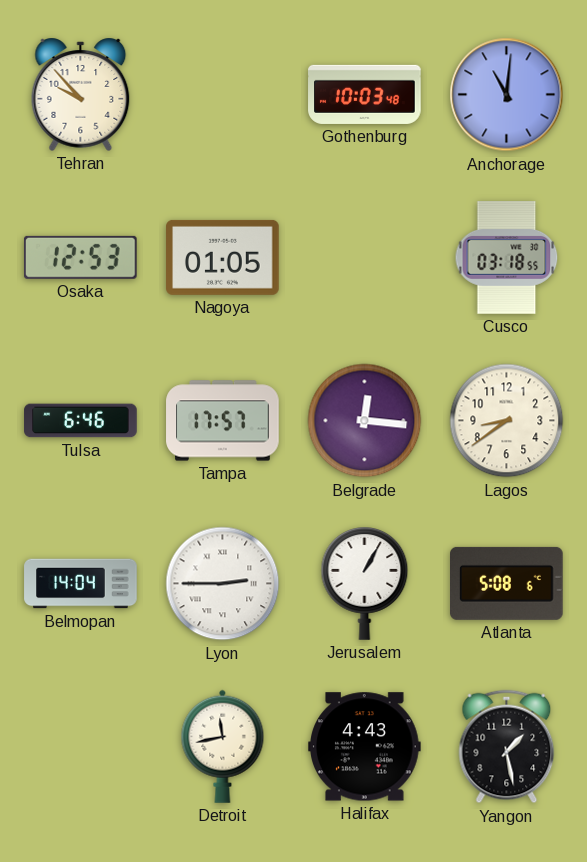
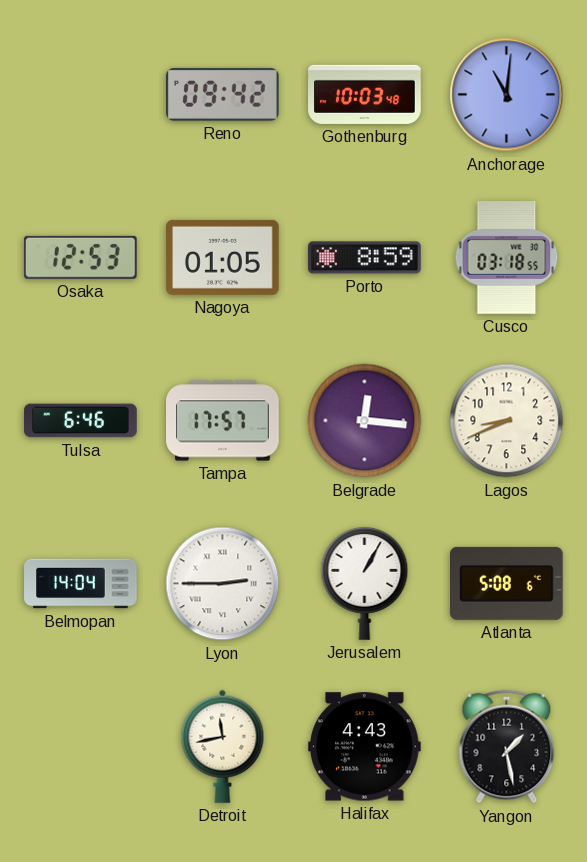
Tehran: 9:53 -> none
Reno: none -> 09:42
Porto: none -> 8:59
Lagos: 8:39 -> 8:41
